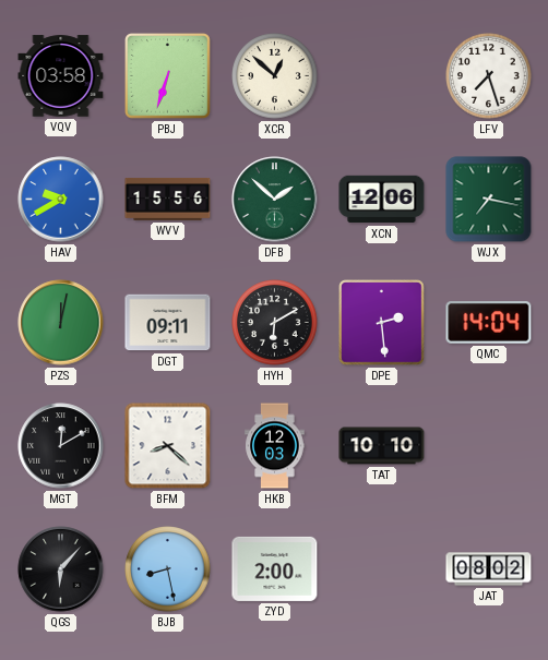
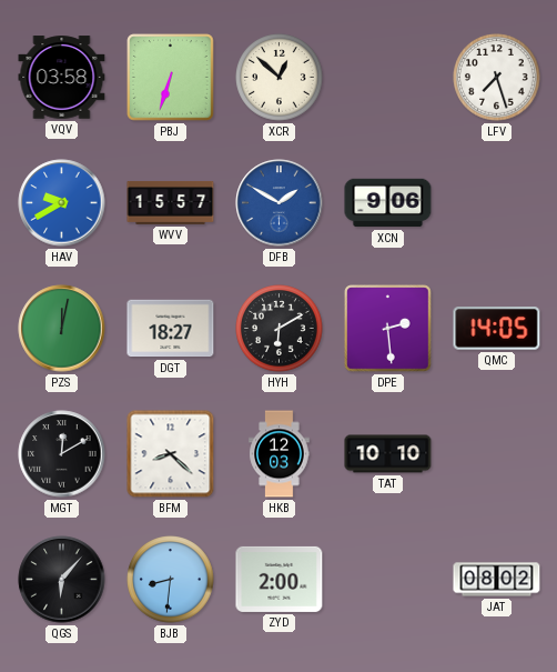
WVV: 15:56 -> 15:57
DFB: 1:52 -> 1:50
DFB dial: green -> blue
XCN: 12:06 -> 9:06
WJX: 7:17 -> none
DGT: 09:11 -> 18:27
QMC: 14:04 -> 14:05
BJB: 8:28 -> 8:31
